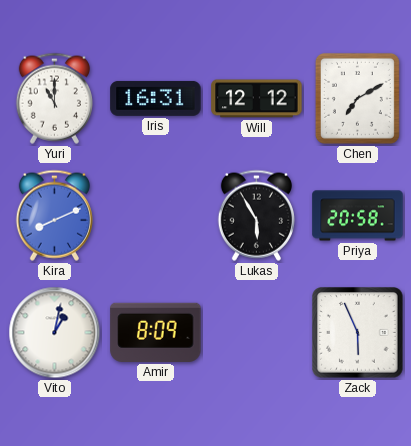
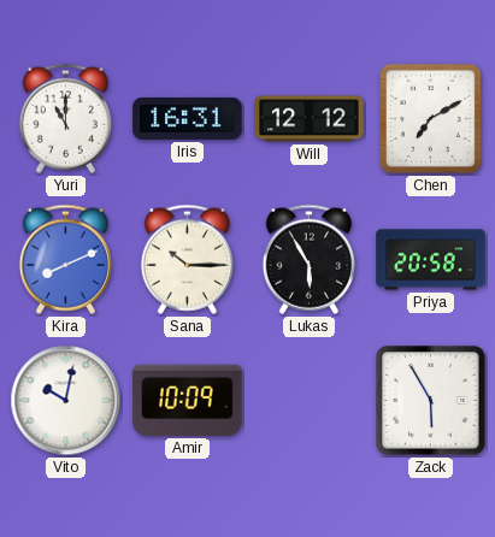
Sana: none -> 10:15
Vito: 1:02 -> 10:02
Amir: 8:09 -> 10:09
Zack: 5:56 -> 5:55
